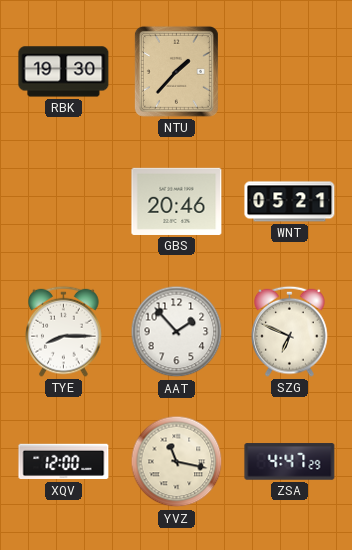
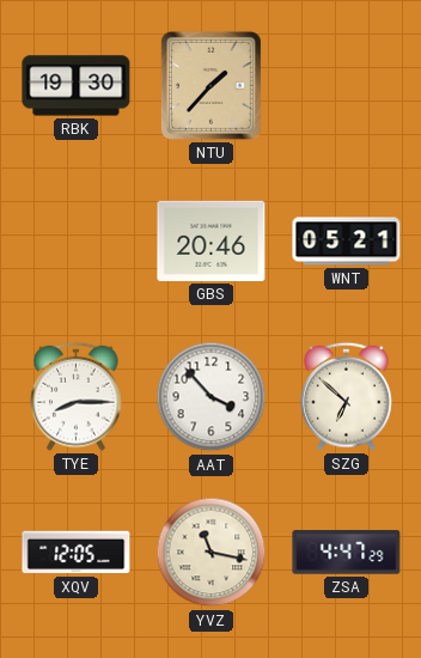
AAT: 1:53 -> 3:53
SZG: 6:49 -> 6:52
XQV: 12:00 -> 12:05
